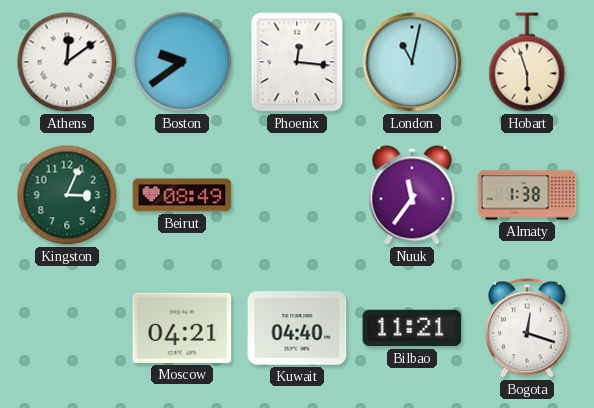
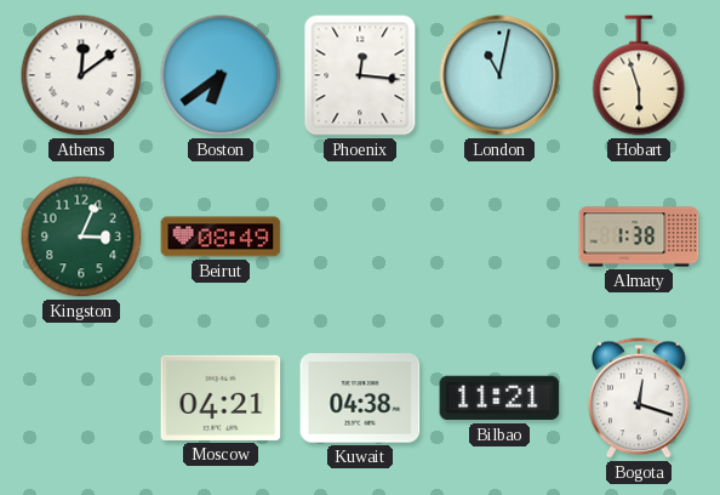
Boston: 9:39 -> 6:39
Nuuk: 11:36 -> none
Kuwait: 04:40 -> 04:38
